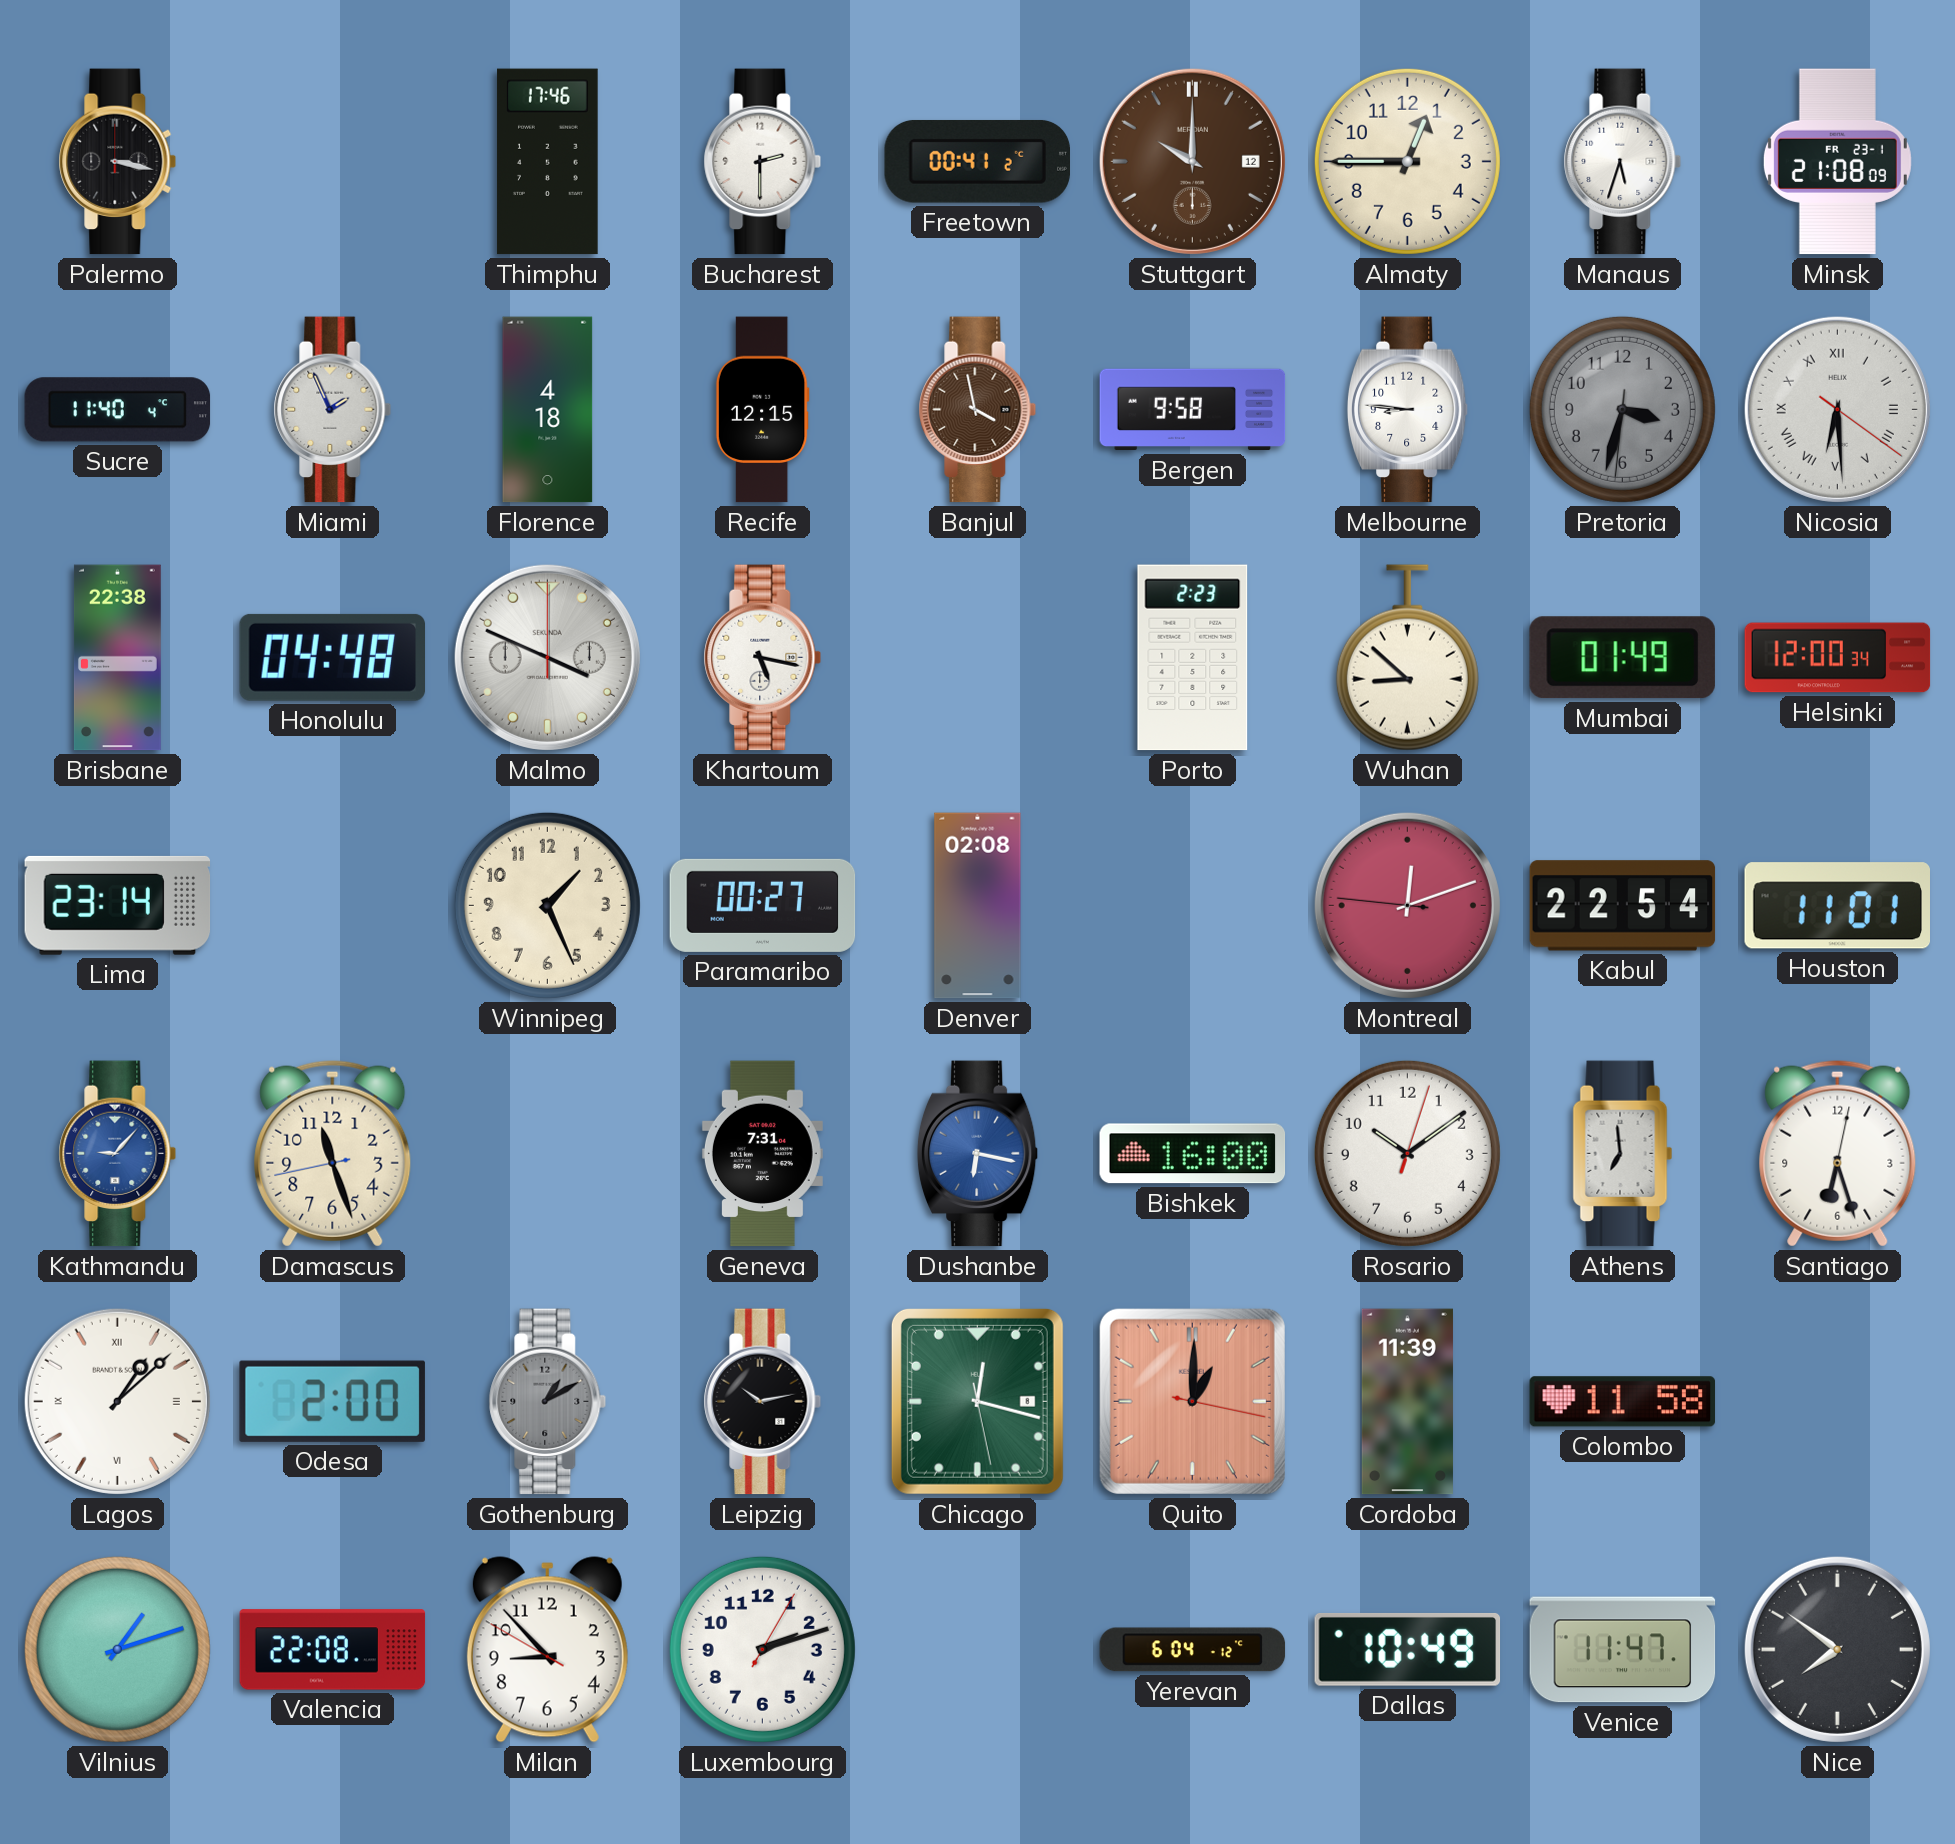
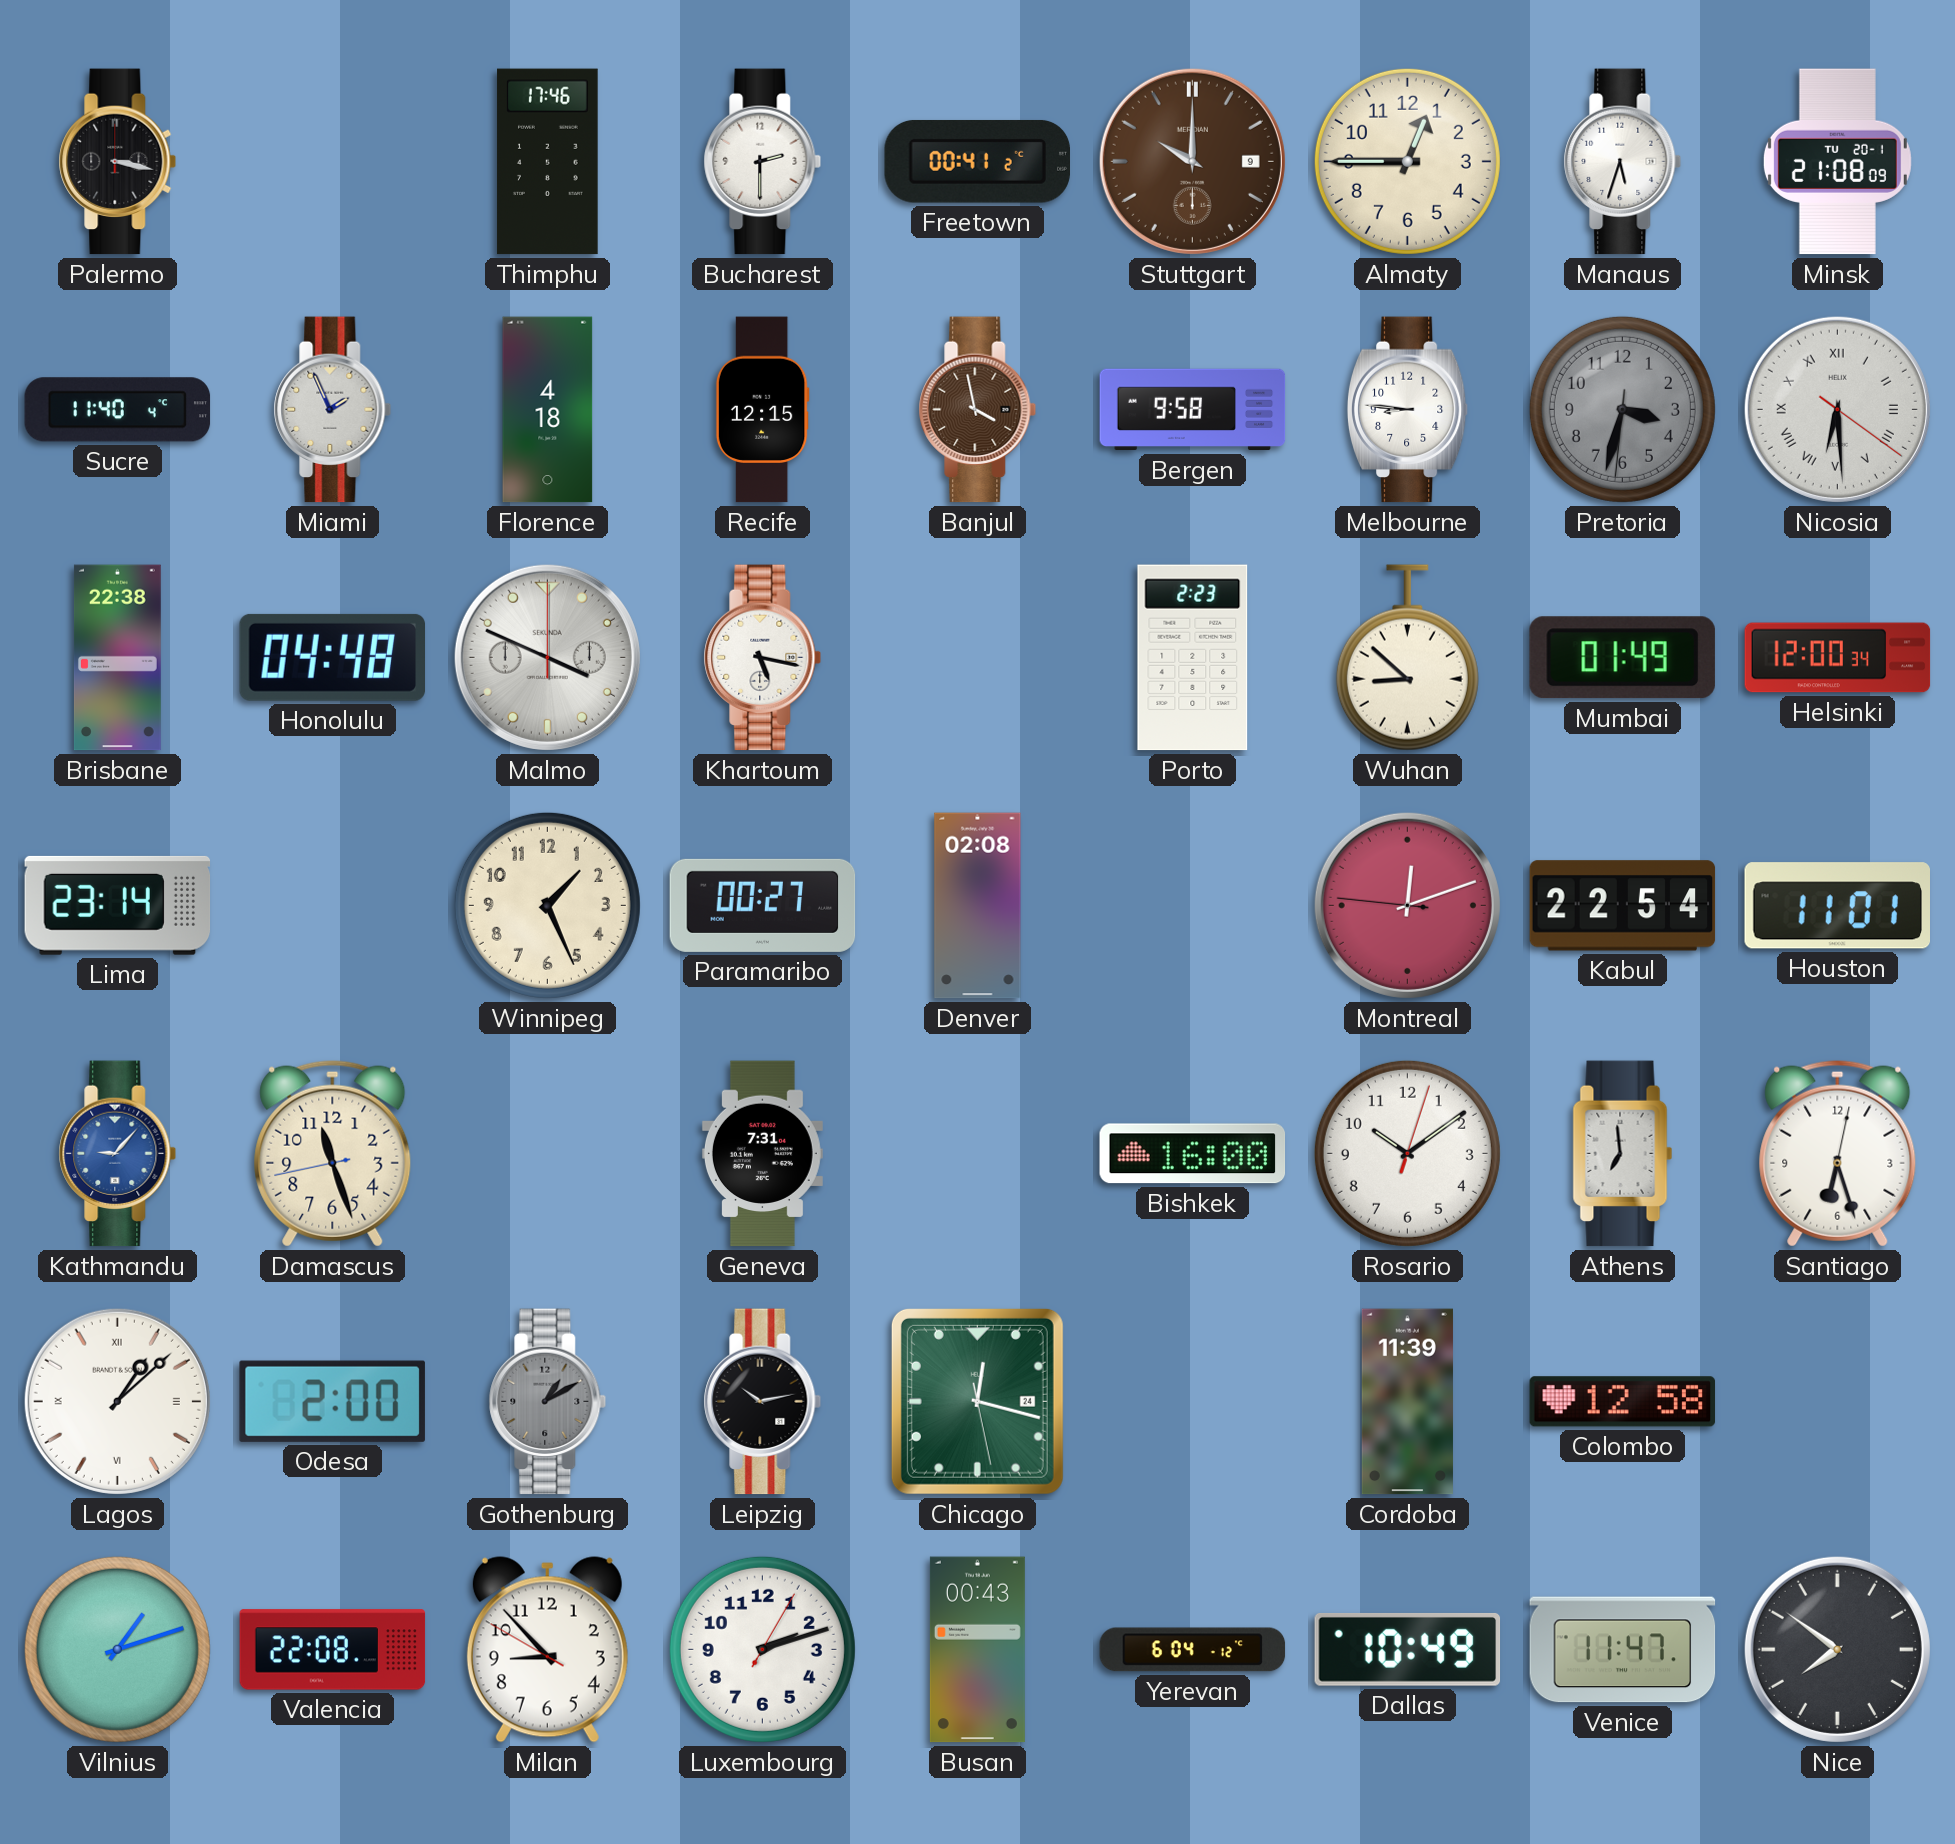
Stuttgart date: 12 -> 9
Minsk date: FR 23-1 -> TU 20-1
Dushanbe: 6:17 -> none
Chicago date: 8 -> 24
Quito: 1:00 -> none
Colombo: 11:58 -> 12:58
Busan: none -> 00:43
